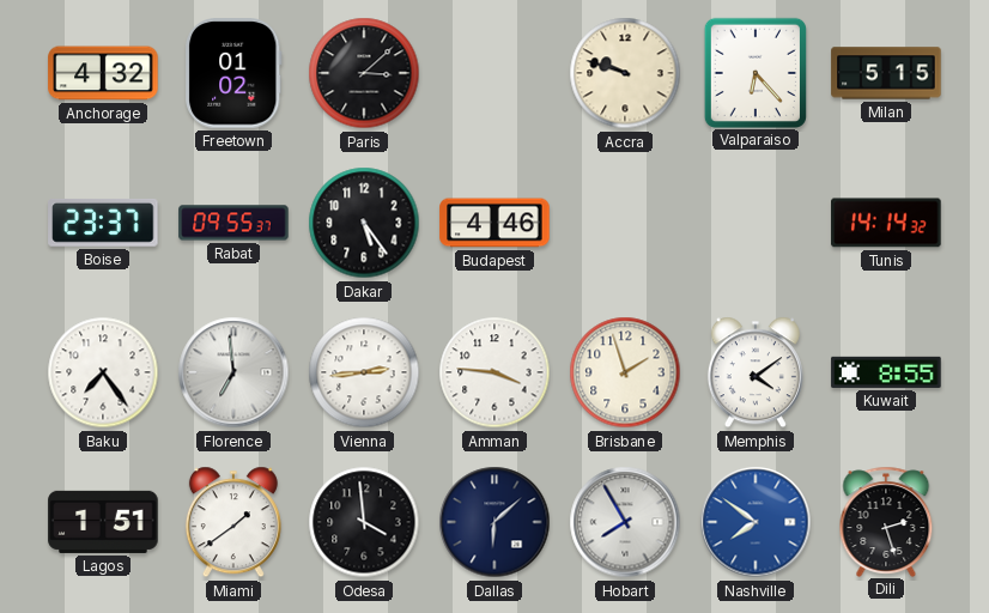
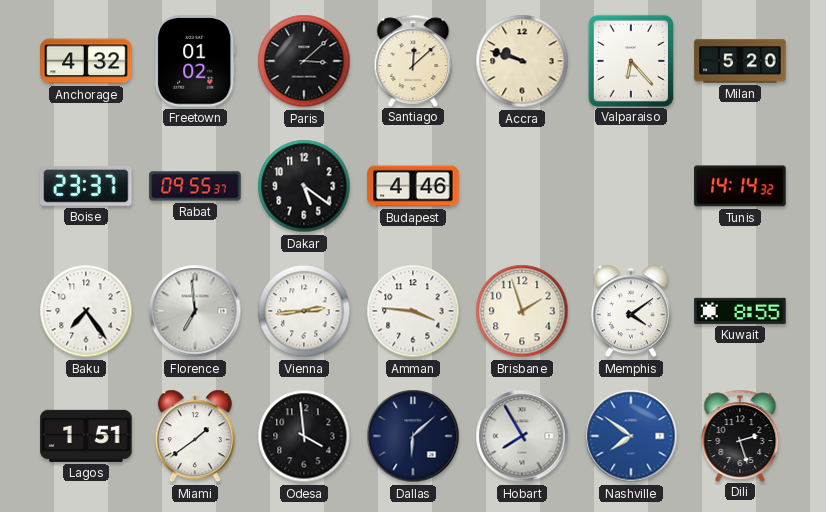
Santiago: none -> 12:08
Milan: 5:15 -> 5:20
Dakar: 5:24 -> 5:21
